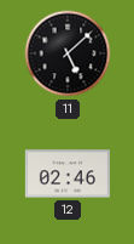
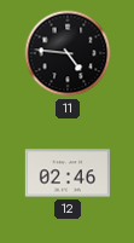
11: 5:08 -> 4:46
